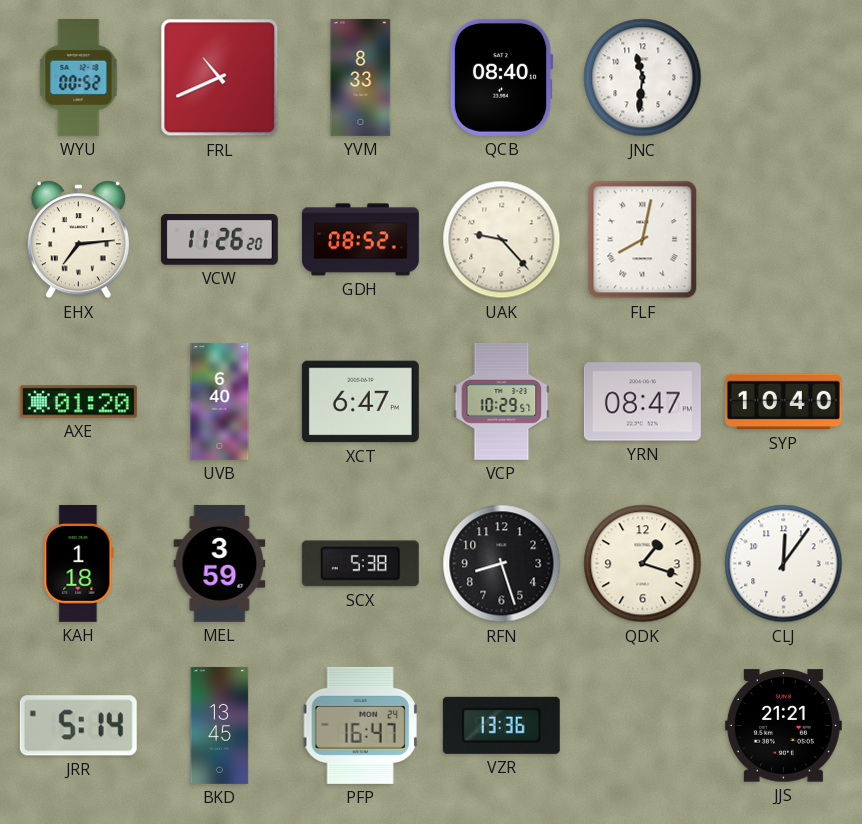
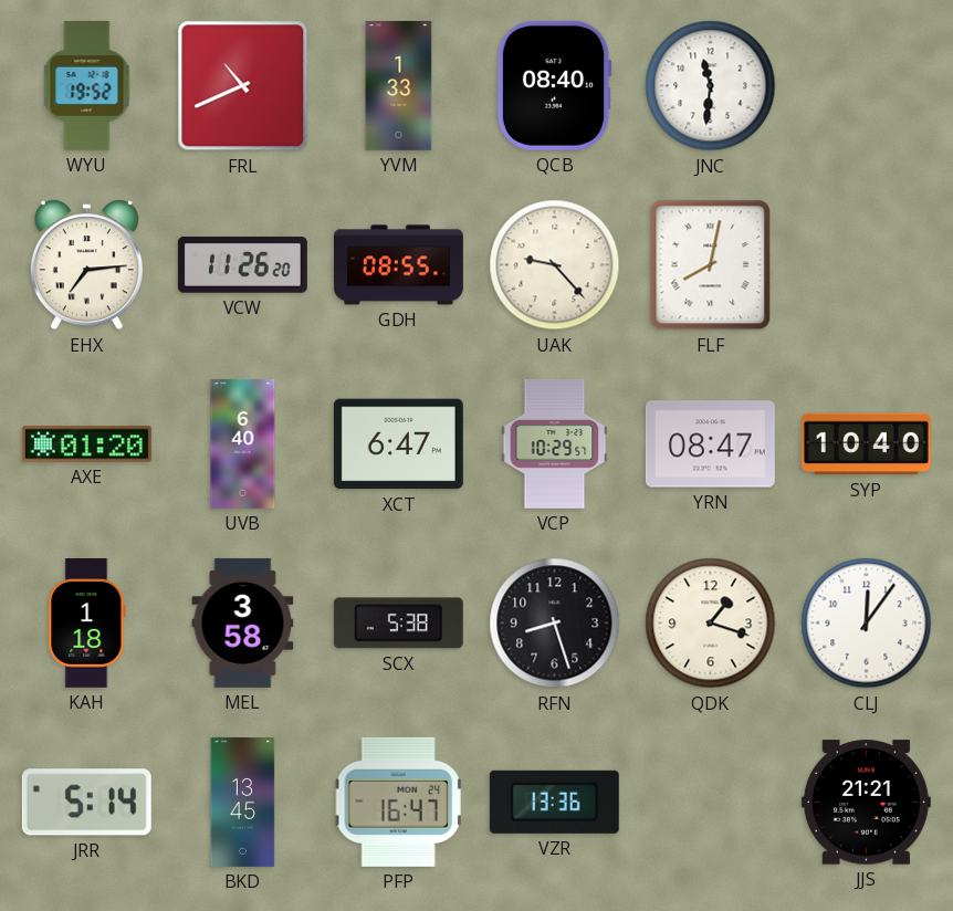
WYU: 00:52 -> 19:52
YVM: 8:33 -> 1:33
GDH: 08:52 -> 08:55
MEL: 3:59 -> 3:58
